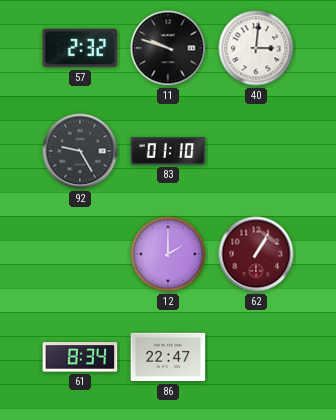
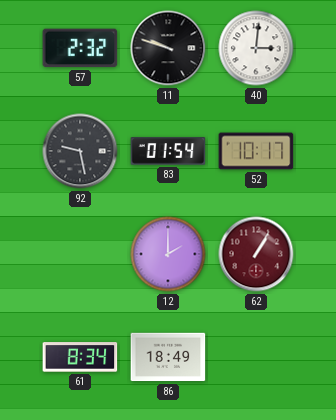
92: 9:25 -> 9:28
83: 01:10 -> 01:54
52: none -> 10:17
86: 22:47 -> 18:49
